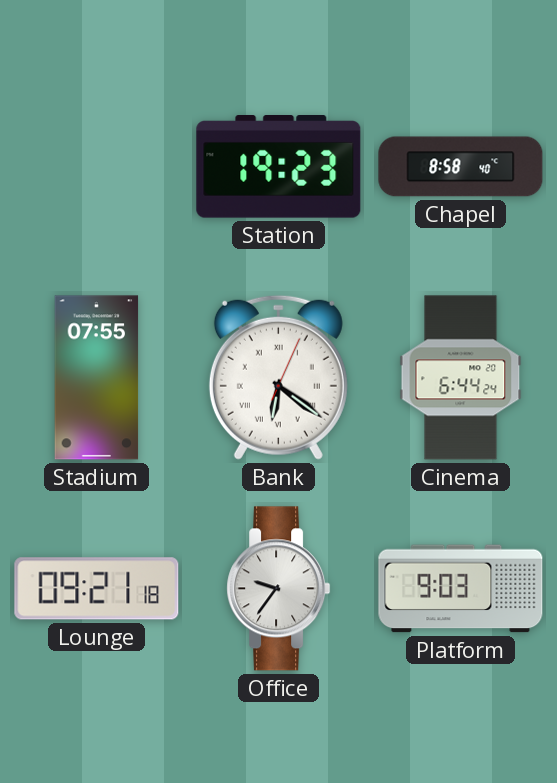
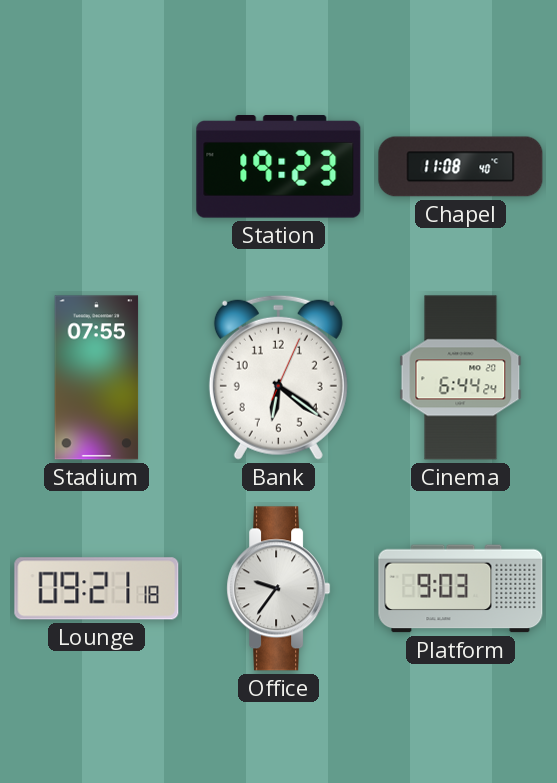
Chapel: 8:58 -> 11:08
Bank numerals: Roman -> Arabic
